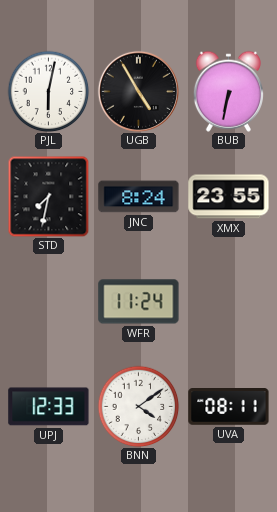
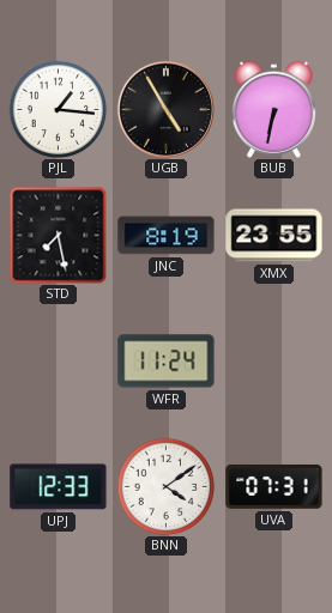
PJL: 6:02 -> 1:16
STD: 7:32 -> 7:28
JNC: 8:24 -> 8:19
UVA: 08:11 -> 07:31
